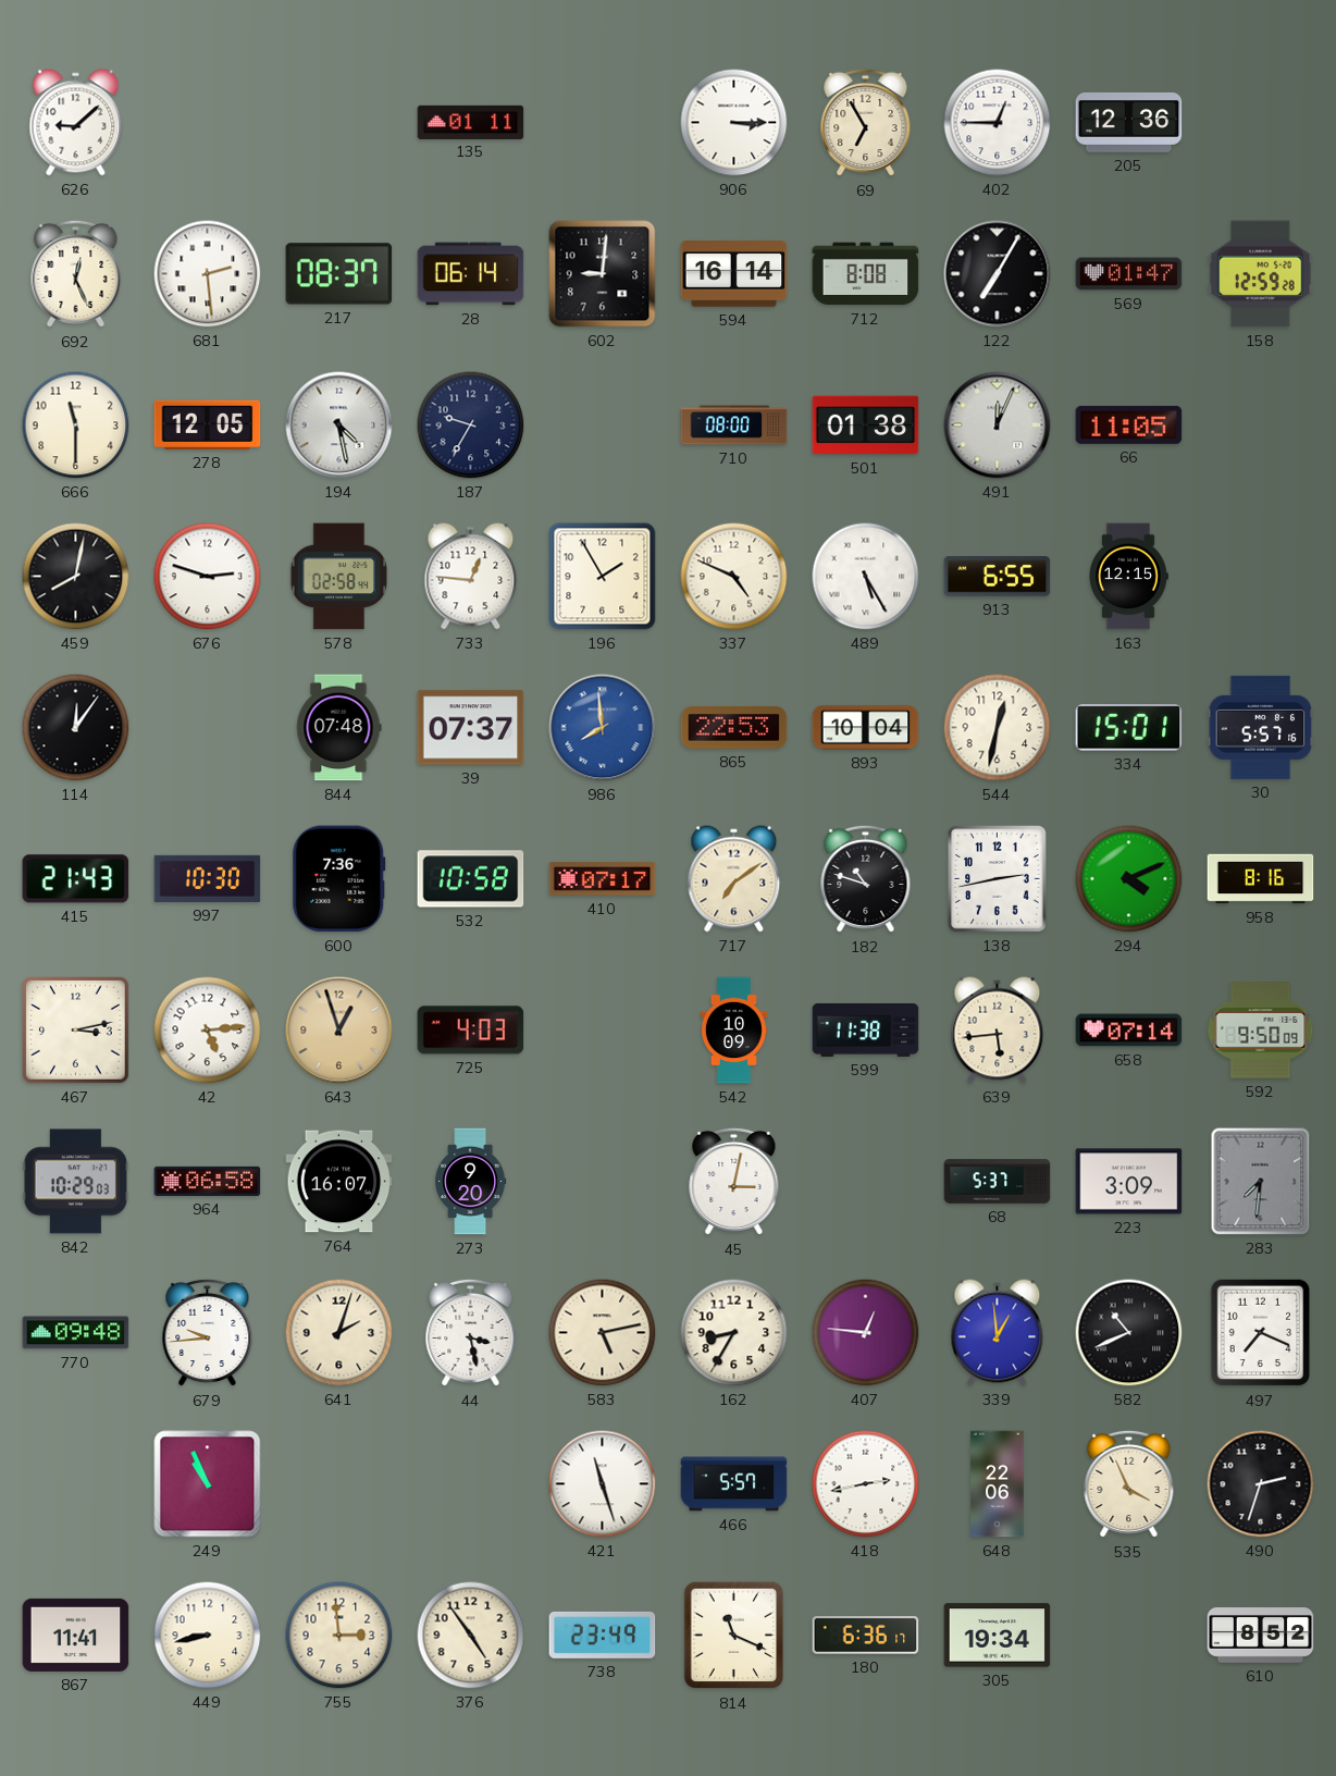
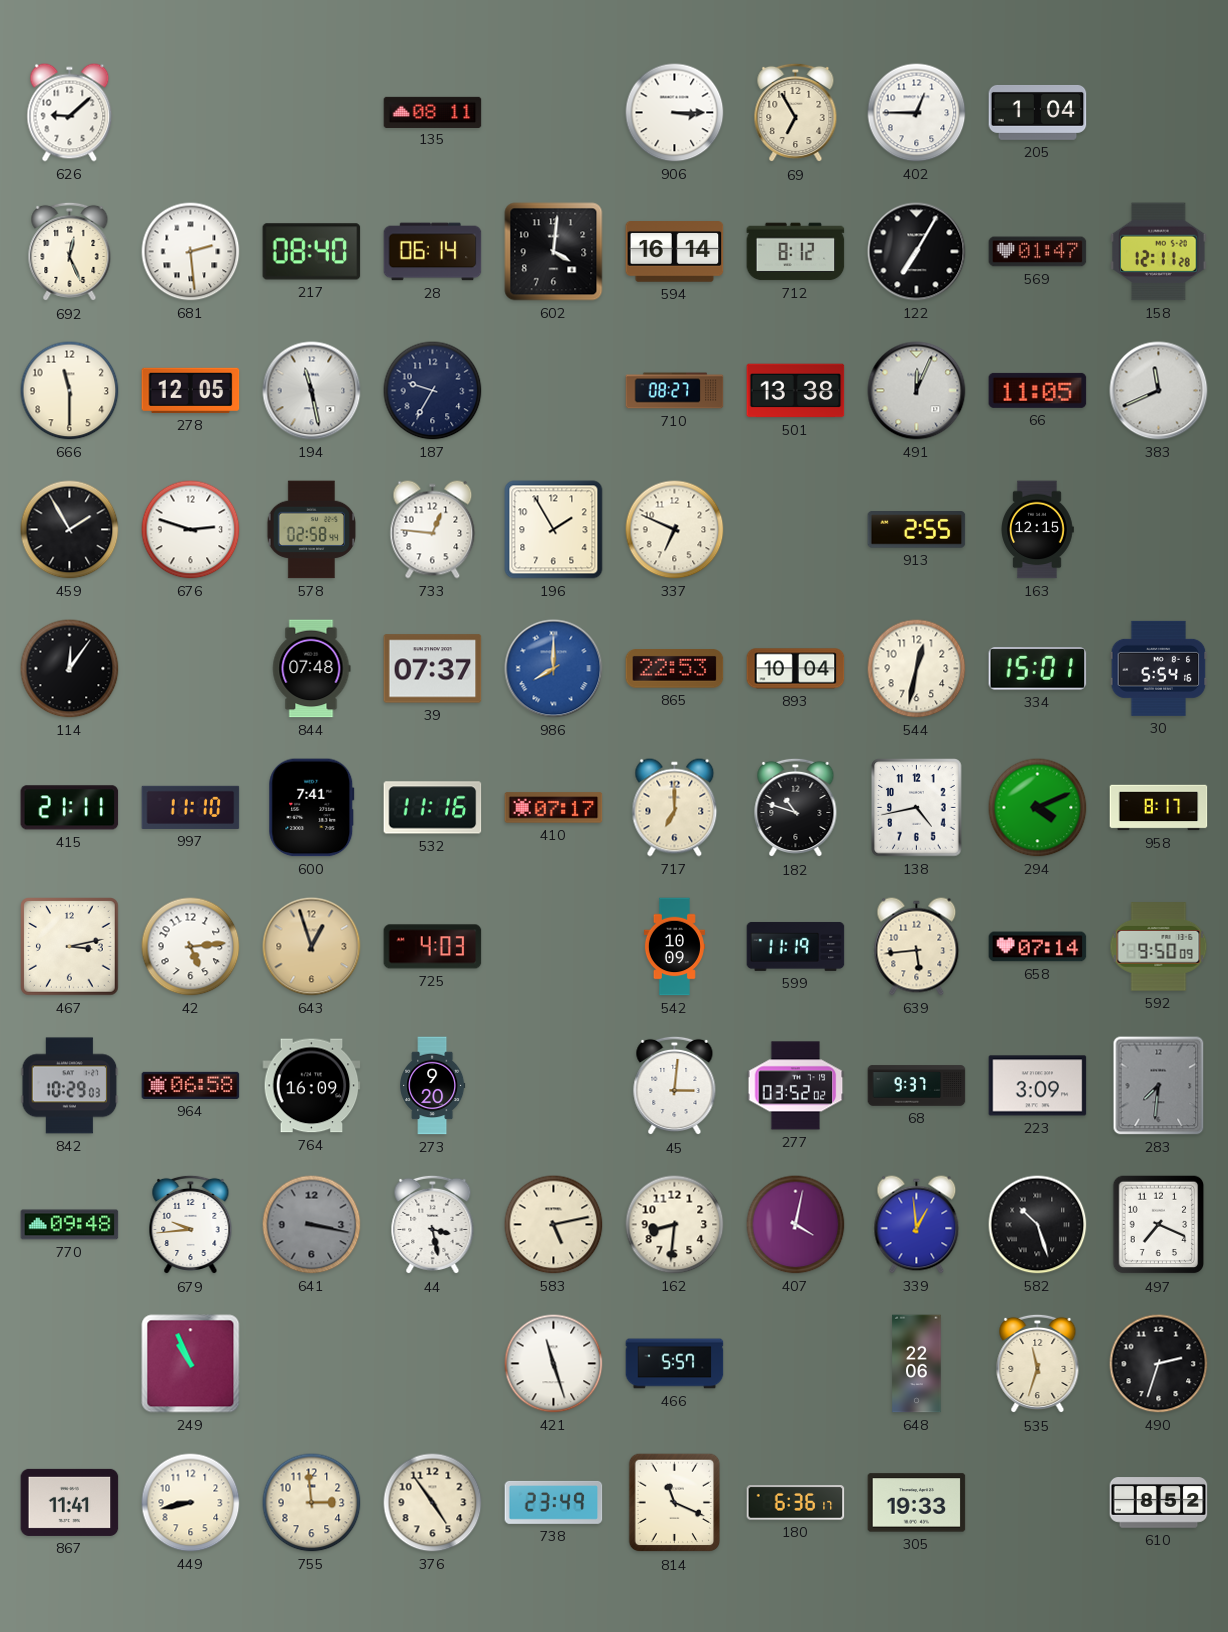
135: 01:11 -> 08:11
205: 12:36 -> 1:04
217: 08:37 -> 08:40
602: 9:01 -> 4:01
712: 8:08 -> 8:12
158: 12:59 -> 12:11
194: 4:28 -> 11:28
710: 08:00 -> 08:27
501: 01:38 -> 13:38
383: none -> 11:41
459: 8:02 -> 1:55
337: 4:49 -> 6:49
489: 5:25 -> none
913: 6:55 -> 2:55
986: 7:59 -> 8:00
30: 5:57 -> 5:54
415: 21:43 -> 21:11
997: 10:30 -> 11:10
600: 7:36 -> 7:41
532: 10:58 -> 11:16
717: 7:09 -> 7:00
138: 2:43 -> 4:43
958: 8:16 -> 8:17
599: 11:38 -> 11:19
764: 16:07 -> 16:09
45: 3:02 -> 3:01
277: none -> 03:52
68: 5:37 -> 9:37
641: 2:03 -> 3:17
641 dial: cream -> grey
162: 8:35 -> 8:31
407: 12:46 -> 4:02
582: 10:41 -> 10:27
418: 2:43 -> none
535: 3:56 -> 11:33
305: 19:34 -> 19:33
